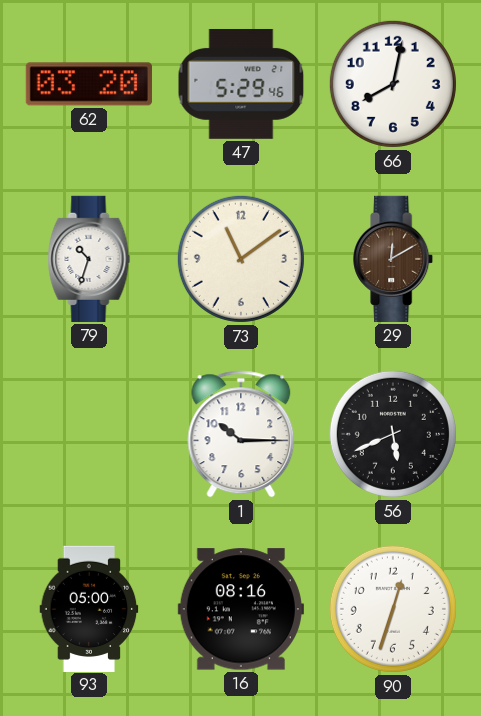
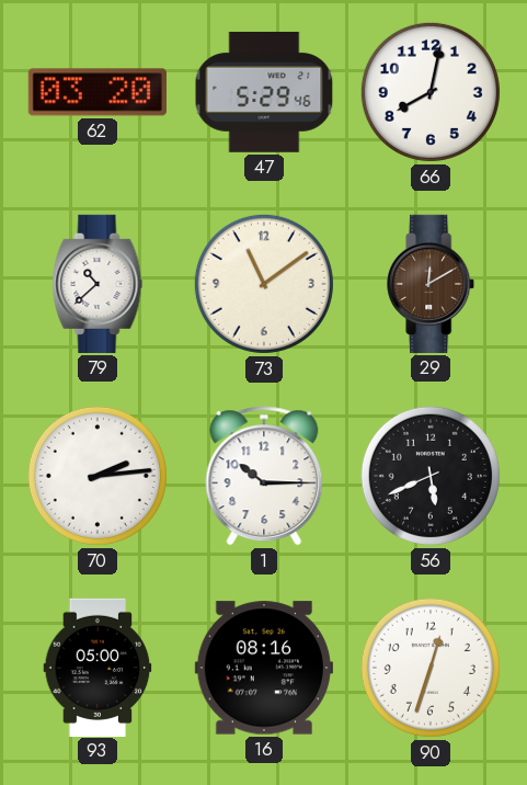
79: 10:33 -> 10:38
70: none -> 2:14
